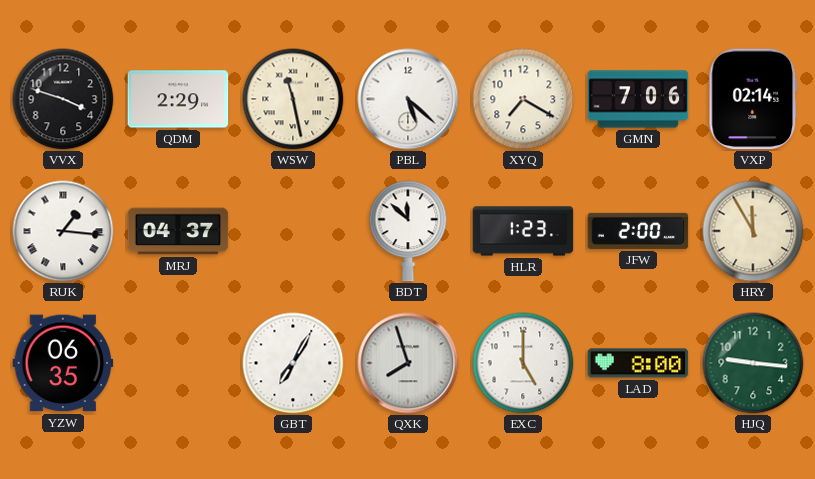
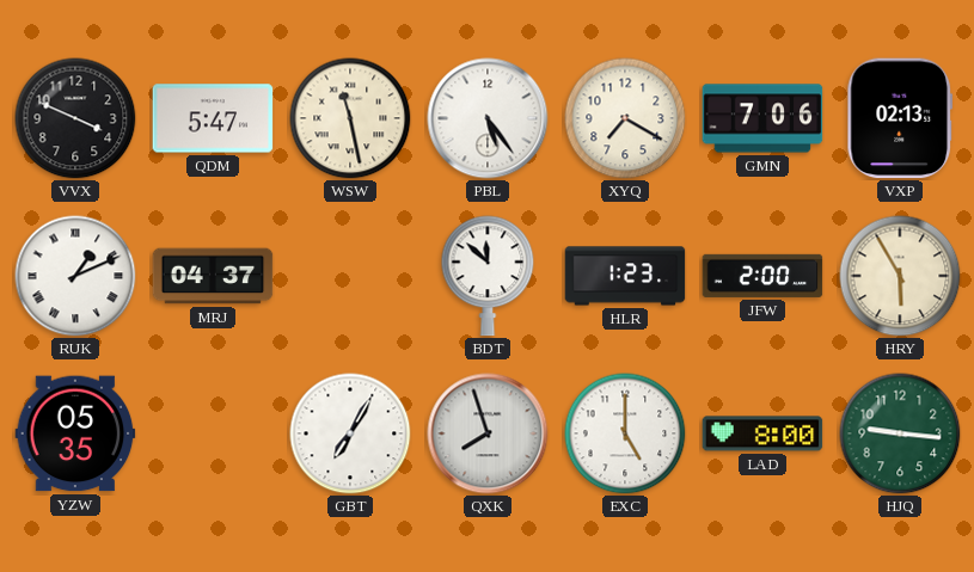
VVX: 3:48 -> 3:49
QDM: 2:29 -> 5:47
PBL: 5:22 -> 5:24
VXP: 02:14 -> 02:13
RUK: 1:16 -> 1:11
HRY: 11:55 -> 5:55
YZW: 06:35 -> 05:35
